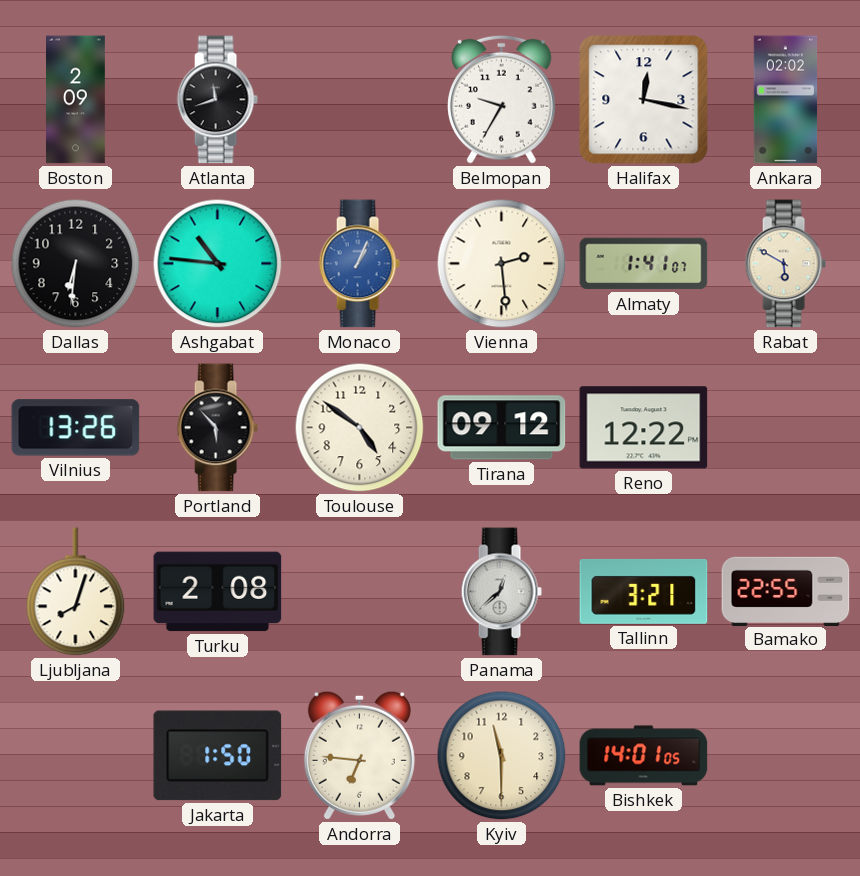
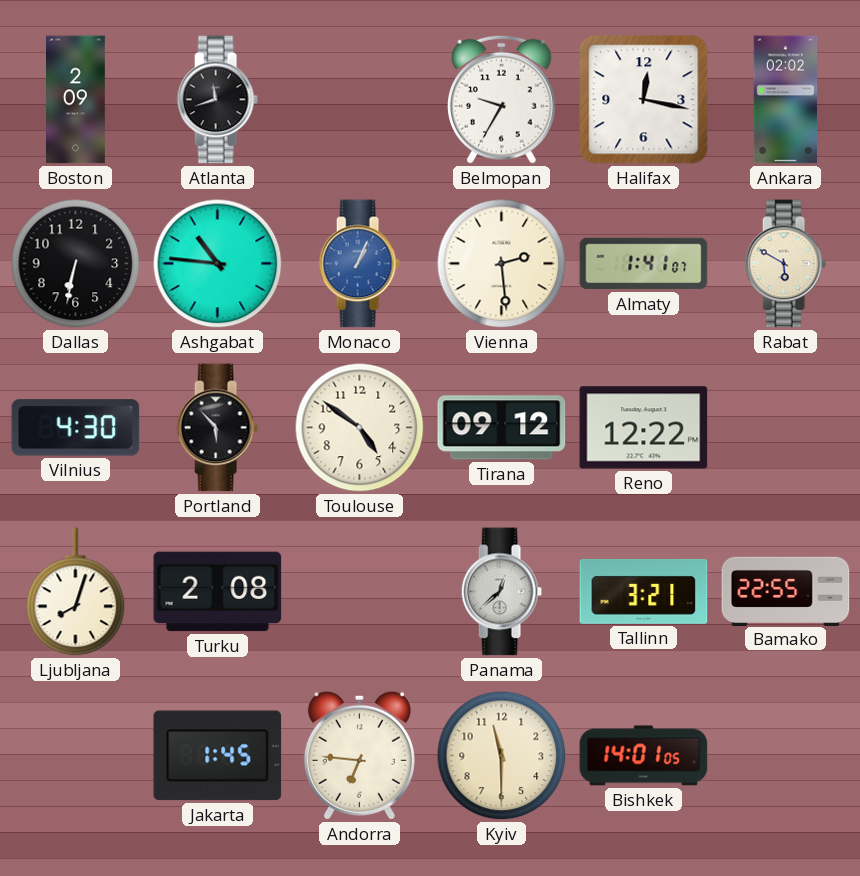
Dallas: 6:31 -> 6:32
Vilnius: 13:26 -> 4:30
Jakarta: 1:50 -> 1:45
